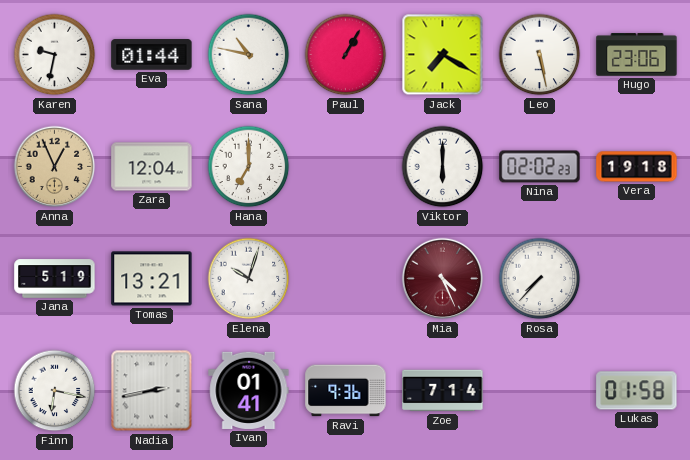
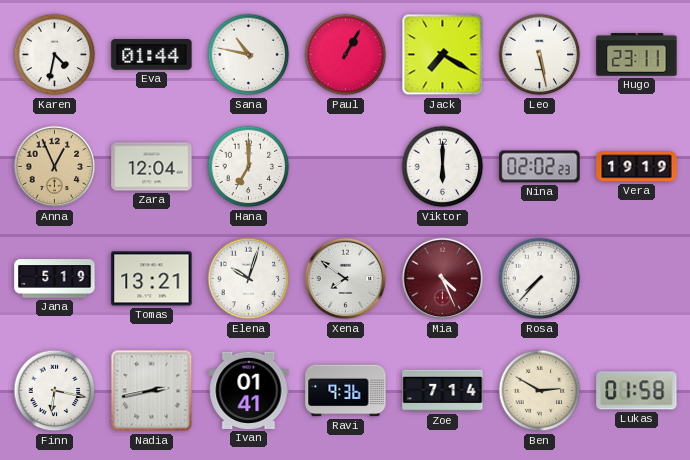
Karen: 9:32 -> 4:32
Hugo: 23:06 -> 23:11
Vera: 19:18 -> 19:19
Xena: none -> 7:51
Ben: none -> 2:50
